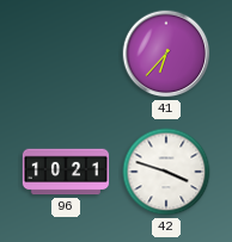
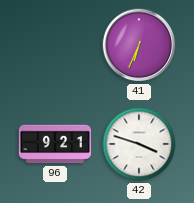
41: 6:37 -> 6:34
96: 10:21 -> 9:21
